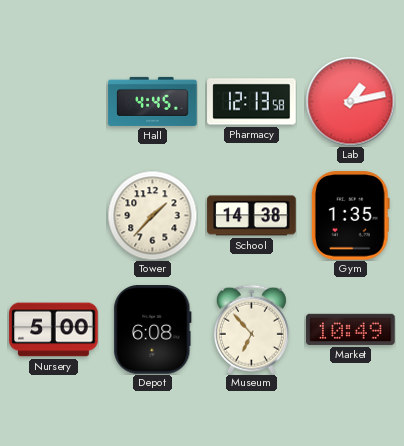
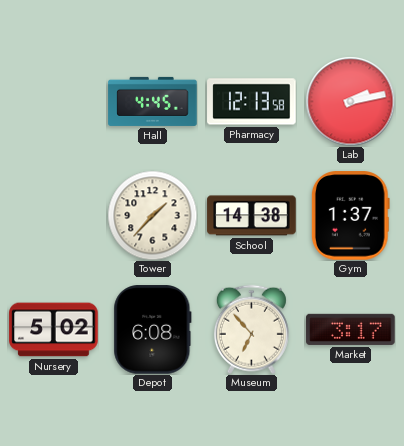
Lab: 1:13 -> 2:13
Gym: 1:35 -> 1:37
Nursery: 5:00 -> 5:02
Market: 10:49 -> 3:17
